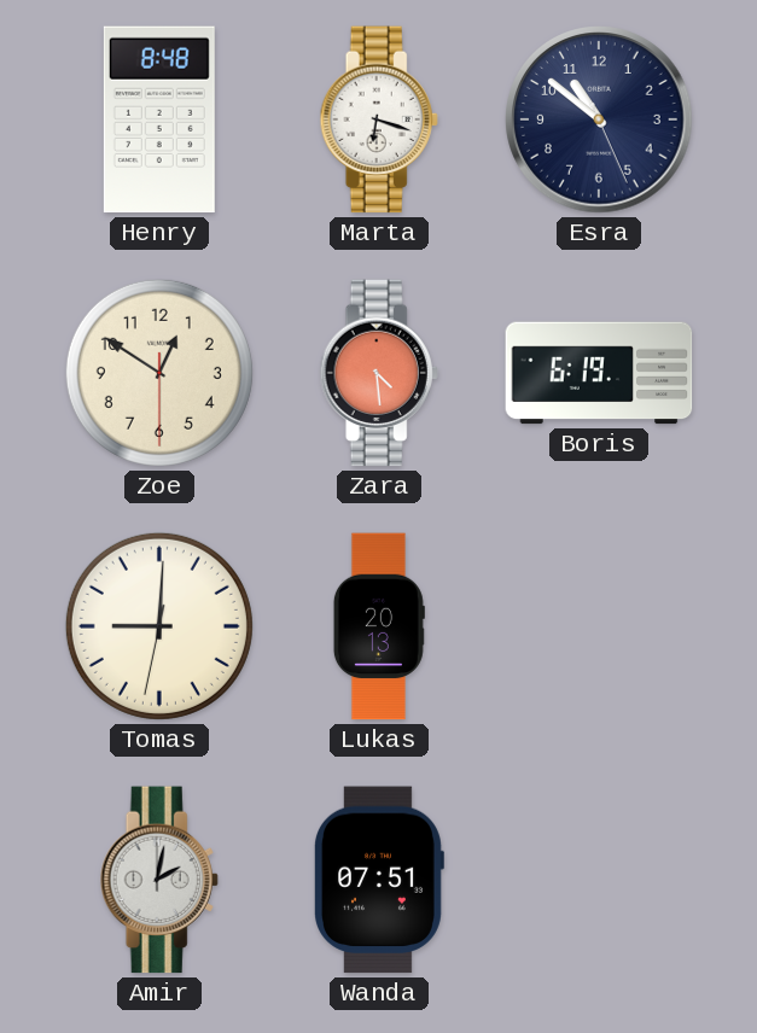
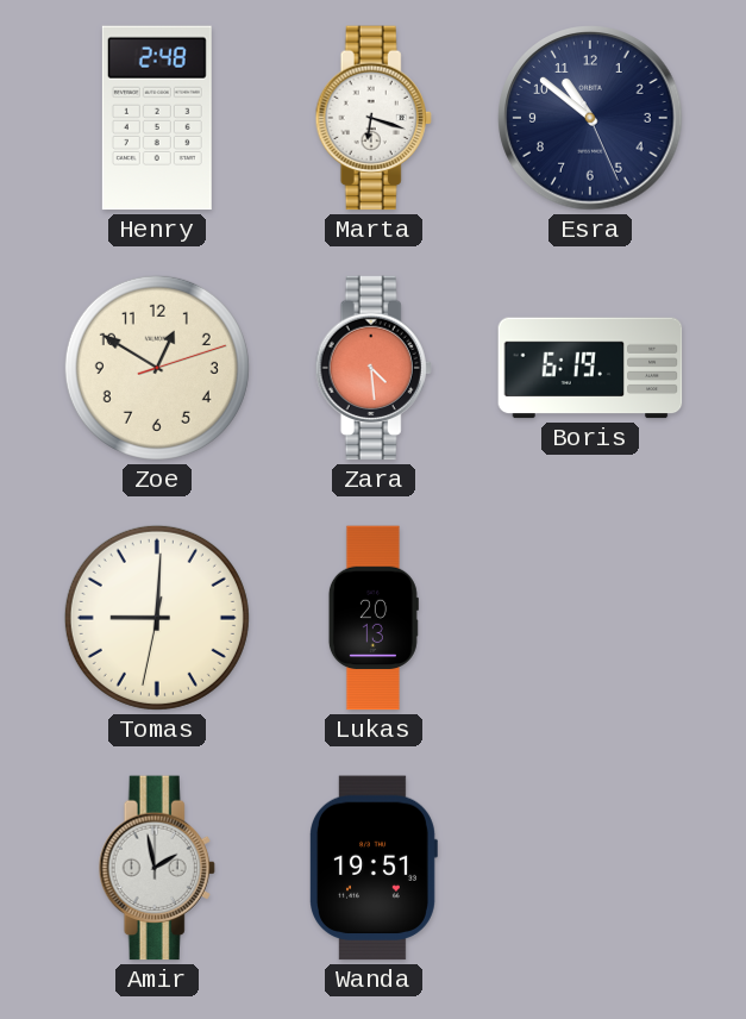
Henry: 8:48 -> 2:48
Zoe: 12:50:30 -> 12:50:12
Amir: 2:02 -> 1:58
Wanda: 07:51 -> 19:51
